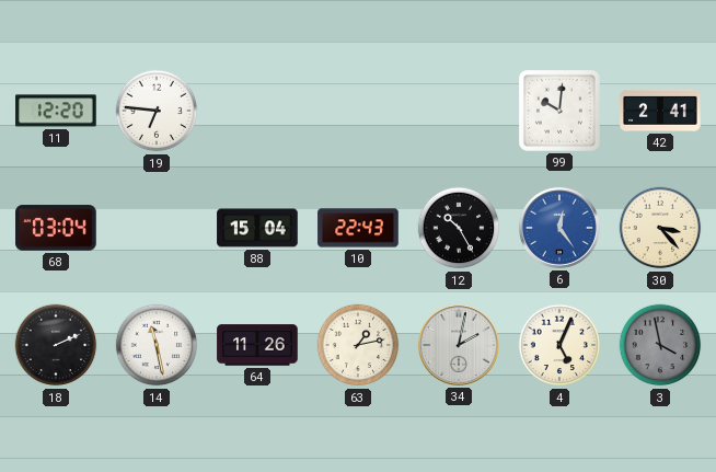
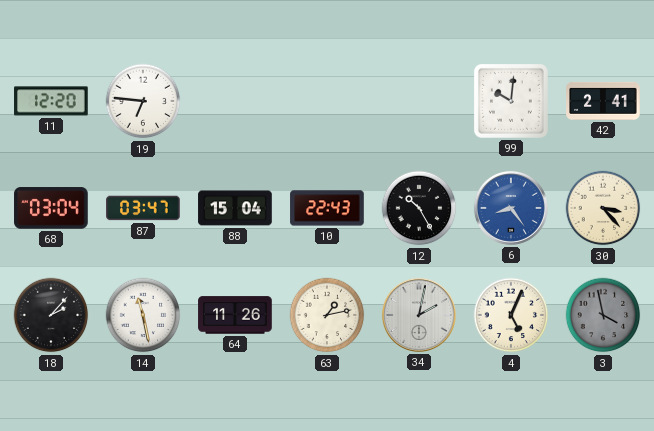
87: none -> 03:47
6: 12:24 -> 8:24
18: 2:11 -> 2:07
